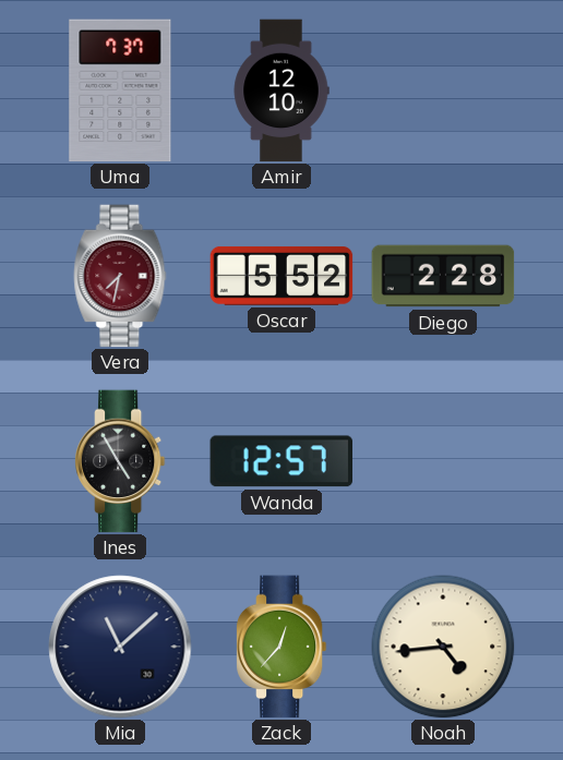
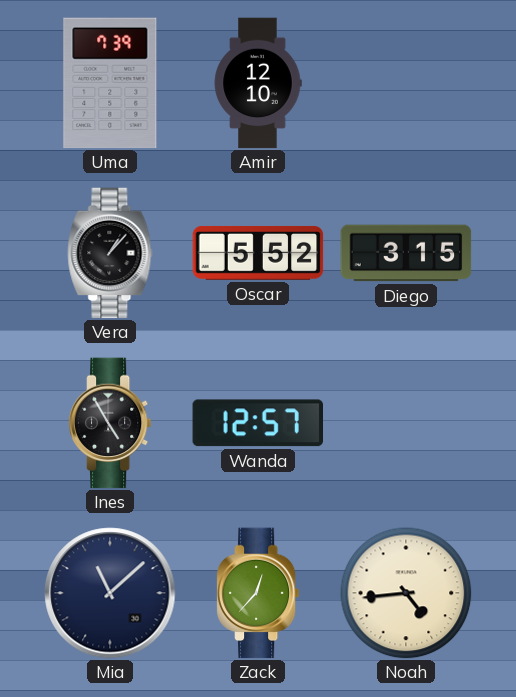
Uma: 7:37 -> 7:39
Vera: 7:32 -> 1:07
Vera dial: burgundy -> black
Diego: 2:28 -> 3:15
